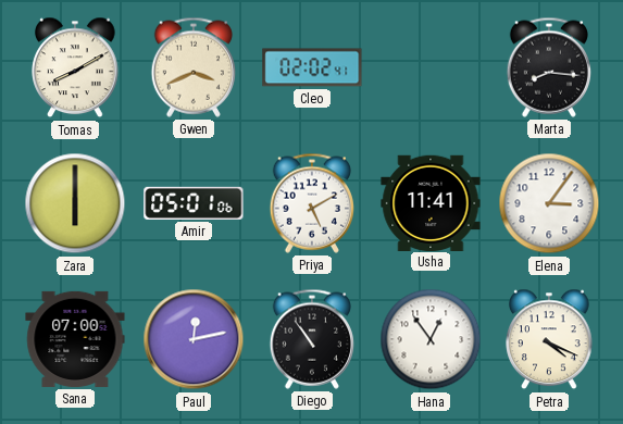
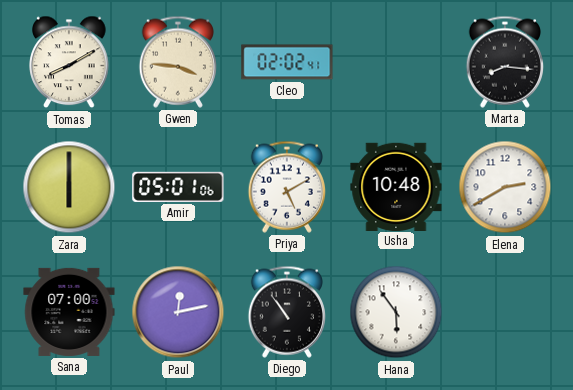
Gwen: 3:41 -> 3:46
Usha: 11:41 -> 10:48
Elena: 3:06 -> 2:40
Hana: 12:54 -> 5:54
Petra: 4:19 -> none
